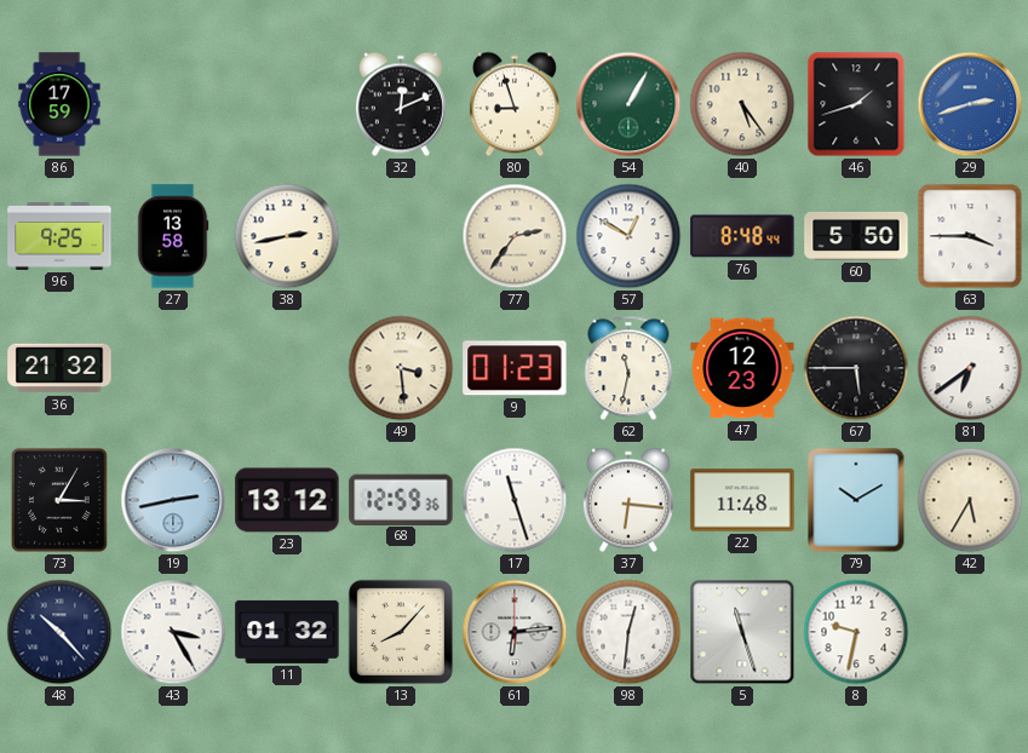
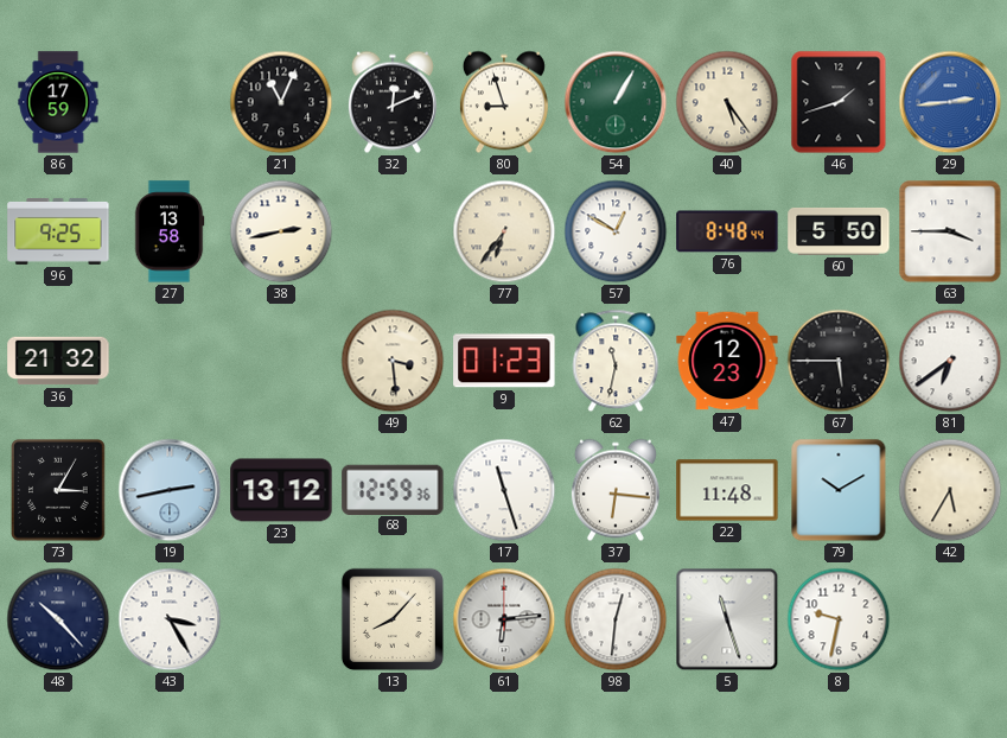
21: none -> 11:04
29: 2:42 -> 2:44
77: 2:36 -> 6:36
11: 01:32 -> none
